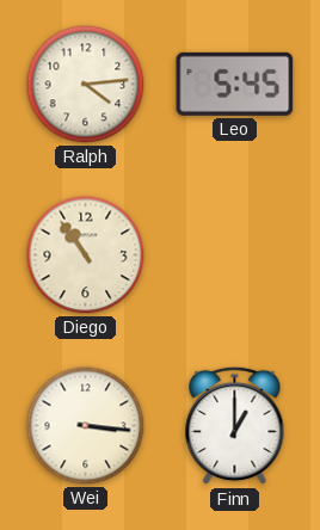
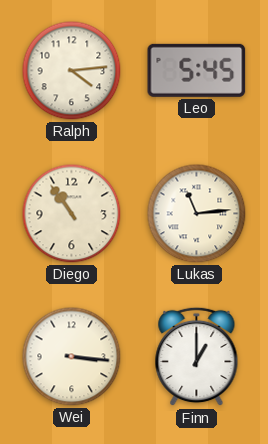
Lukas: none -> 11:14
